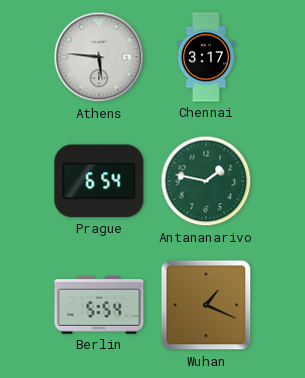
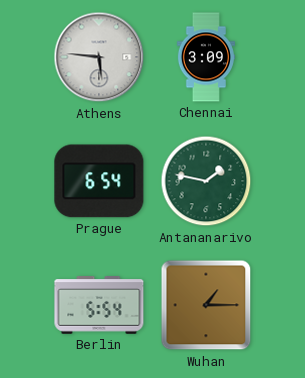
Chennai: 3:17 -> 3:09
Wuhan: 1:19 -> 1:15
